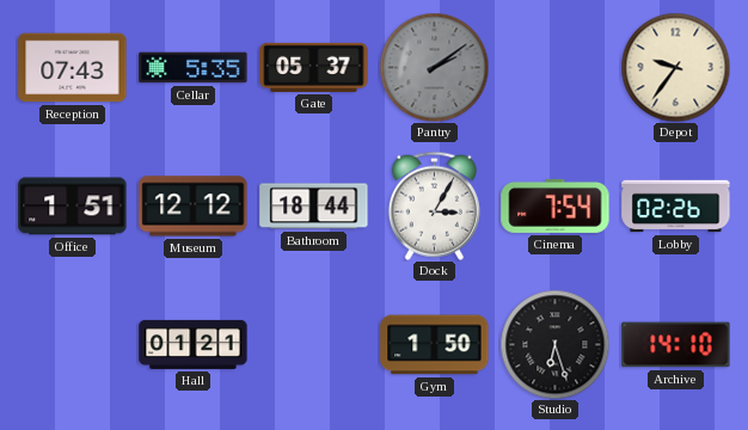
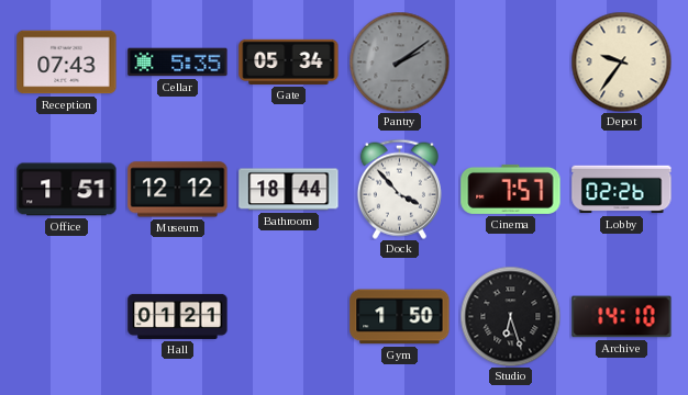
Gate: 05:37 -> 05:34
Dock: 3:05 -> 3:53
Cinema: 7:54 -> 7:57
